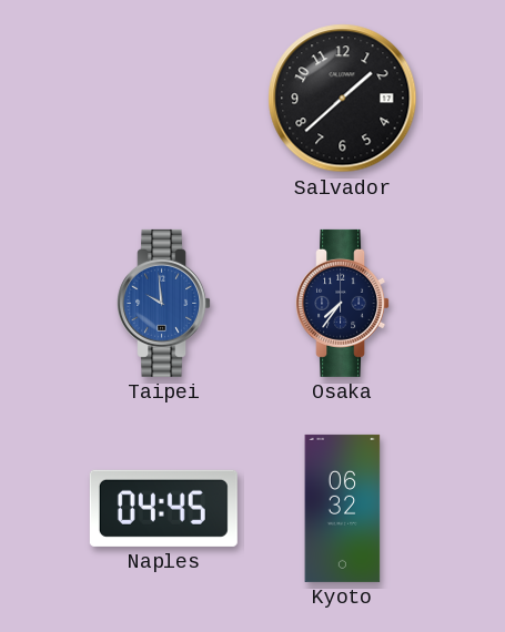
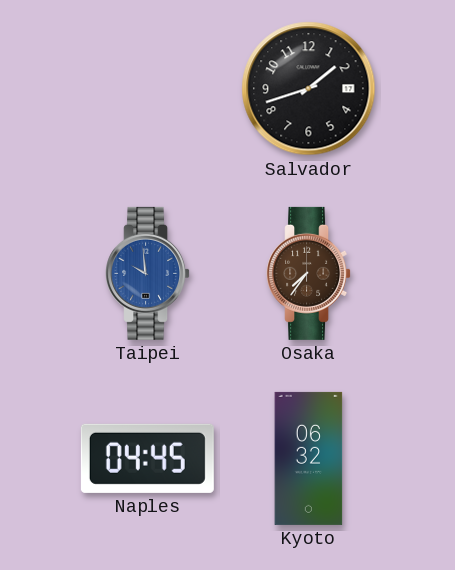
Salvador: 1:38 -> 1:42
Osaka dial: navy -> brown
